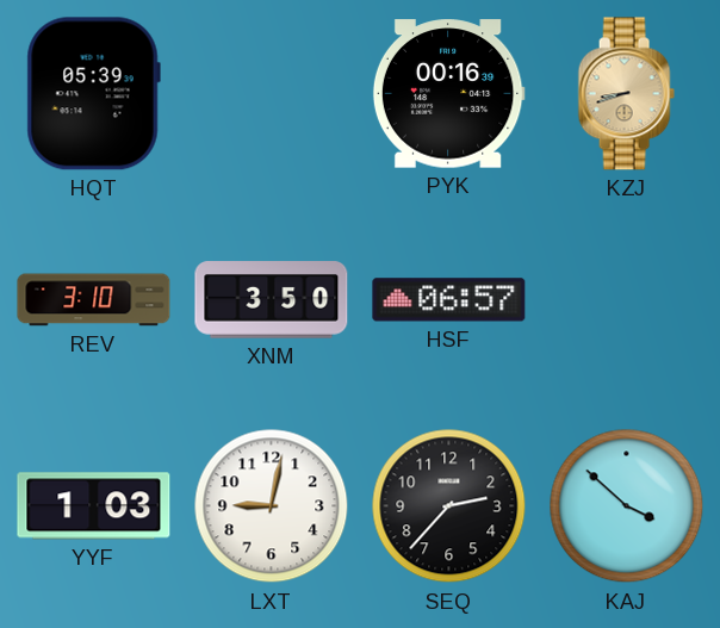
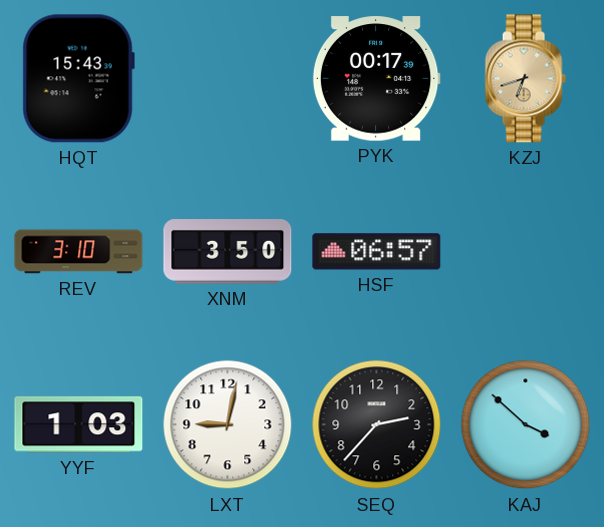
HQT: 05:39 -> 15:43
PYK: 00:16 -> 00:17
KZJ: 8:42 -> 6:42
